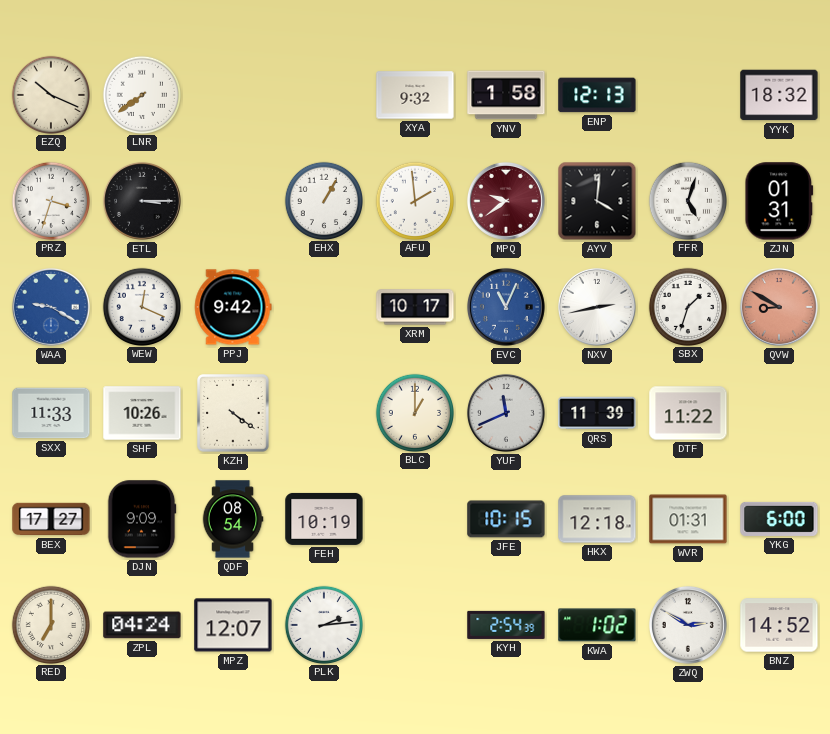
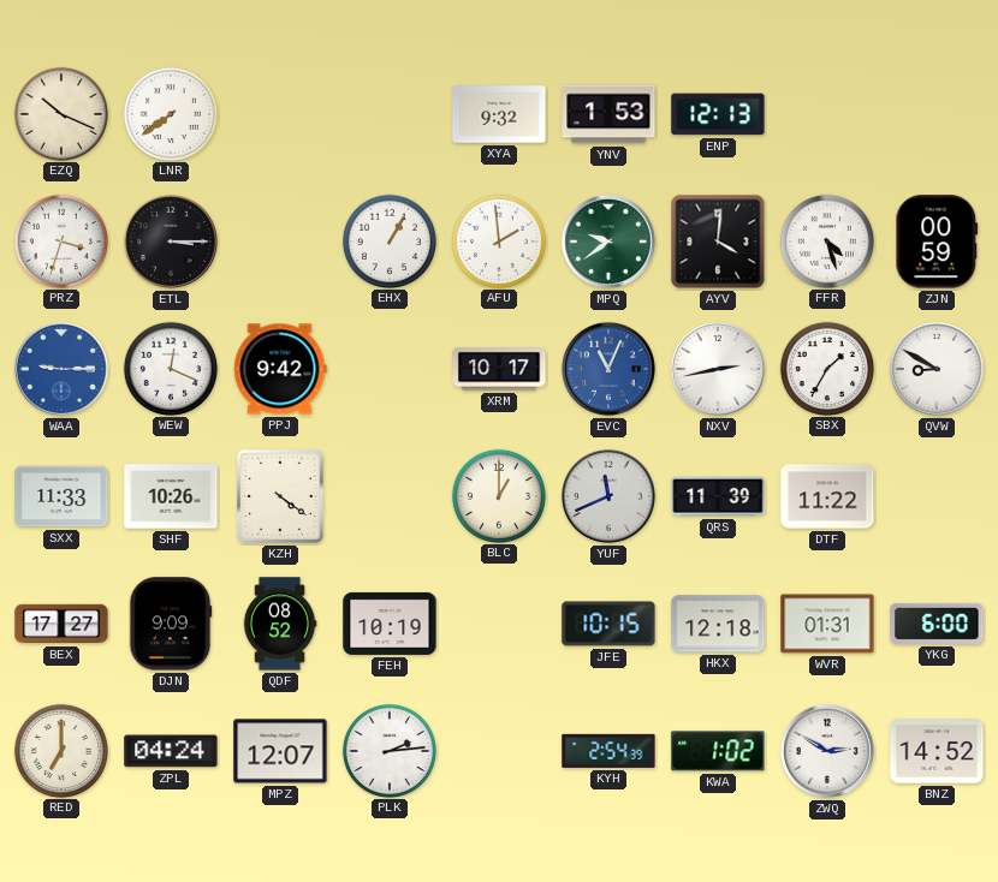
YNV: 1:58 -> 1:53
YYK: 18:32 -> none
MPQ dial: burgundy -> green
FFR: 5:03 -> 4:27
ZJN: 01:31 -> 00:59
WAA: 9:20 -> 9:15
SBX: 1:33 -> 1:35
QVW dial: salmon -> white
QDF: 08:54 -> 08:52
